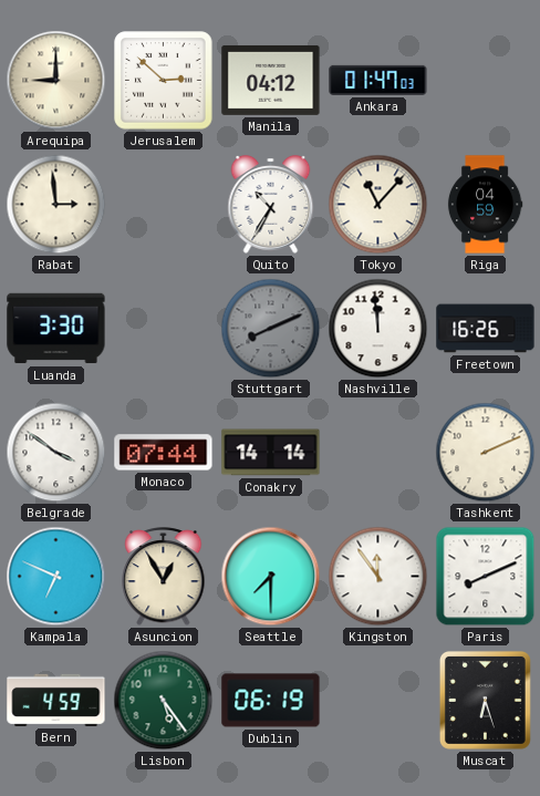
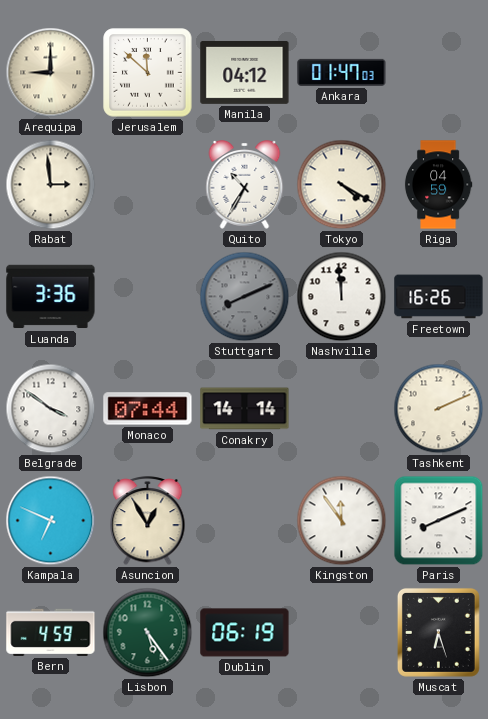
Jerusalem: 2:52 -> 11:52
Tokyo: 11:07 -> 4:20
Luanda: 3:30 -> 3:36
Seattle: 7:30 -> none
